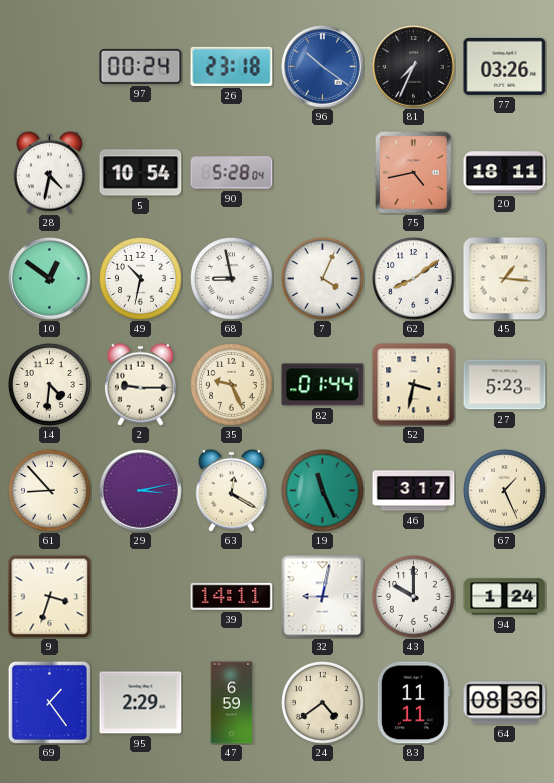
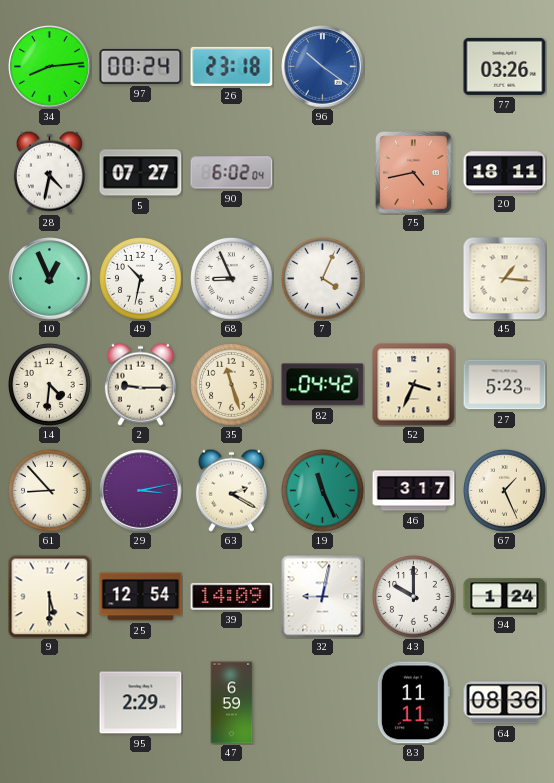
34: none -> 8:14
81: 7:34 -> none
5: 10:54 -> 07:27
90: 5:28 -> 6:02
10: 12:51 -> 12:56
68: 8:58 -> 8:56
62: 8:09 -> none
35: 9:26 -> 11:27
82: 01:44 -> 04:42
52: 3:32 -> 3:34
63: 12:20 -> 2:20
9: 3:33 -> 5:30
25: none -> 12:54
39: 14:11 -> 14:09
69: 1:24 -> none
24: 4:39 -> none
